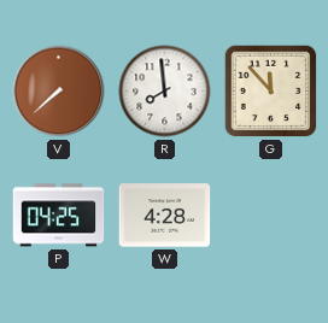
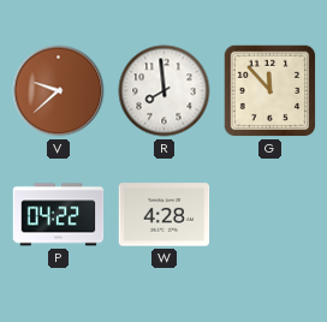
V: 7:38 -> 9:38
P: 04:25 -> 04:22
